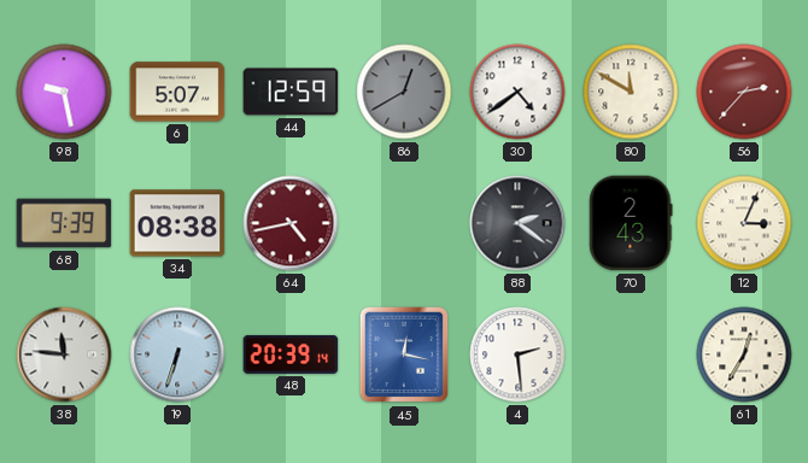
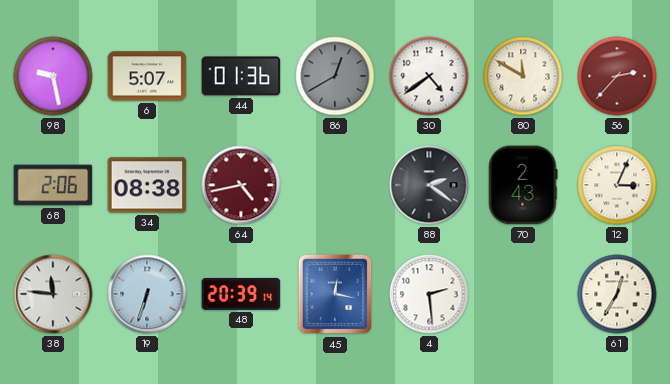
44: 12:59 -> 01:36
68: 9:39 -> 2:06
